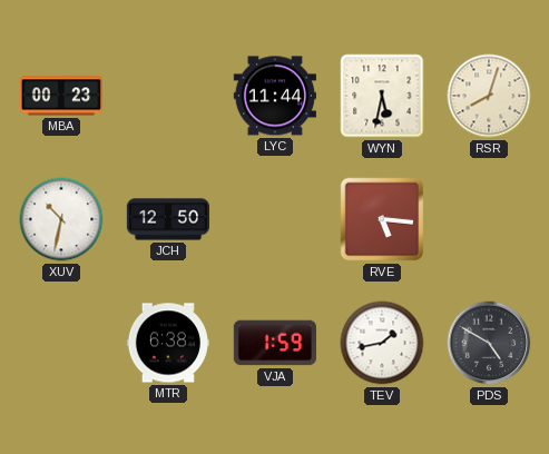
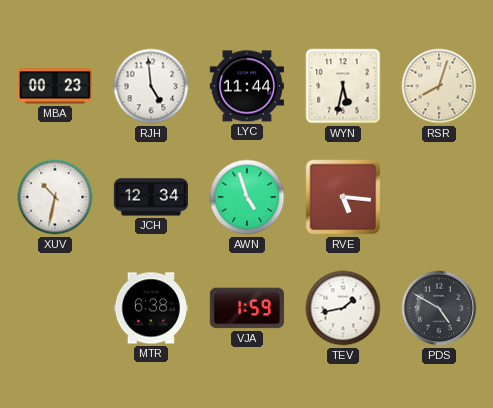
RJH: none -> 4:59
JCH: 12:50 -> 12:34
AWN: none -> 4:57
